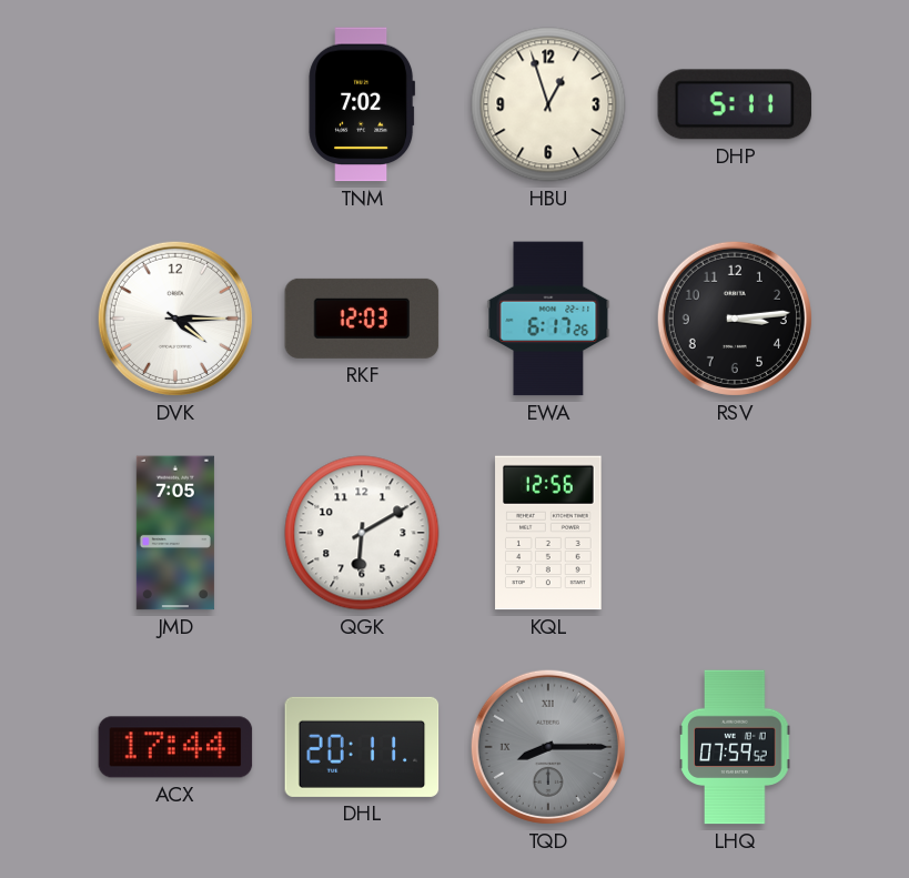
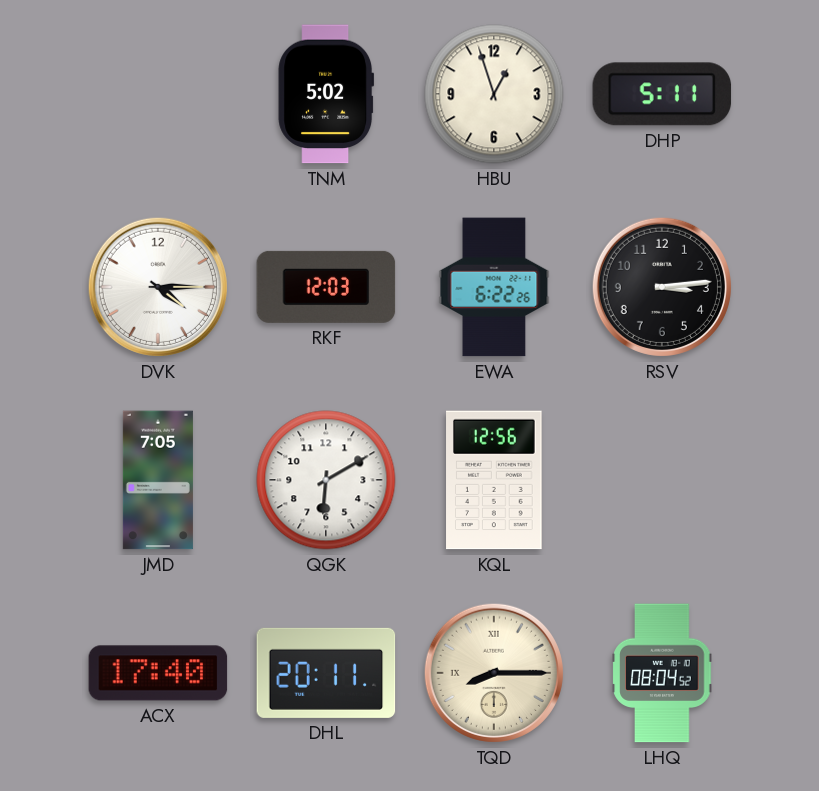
TNM: 7:02 -> 5:02
EWA: 6:17 -> 6:22
ACX: 17:44 -> 17:40
TQD dial: grey -> cream
LHQ: 07:59 -> 08:04
